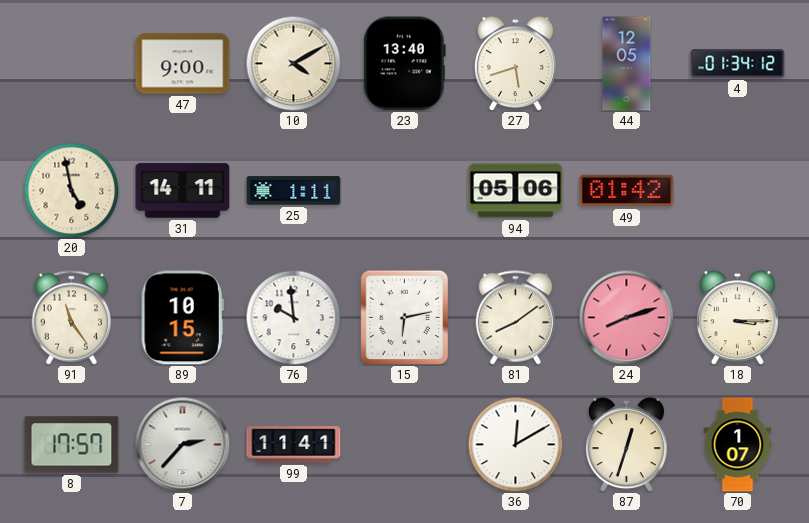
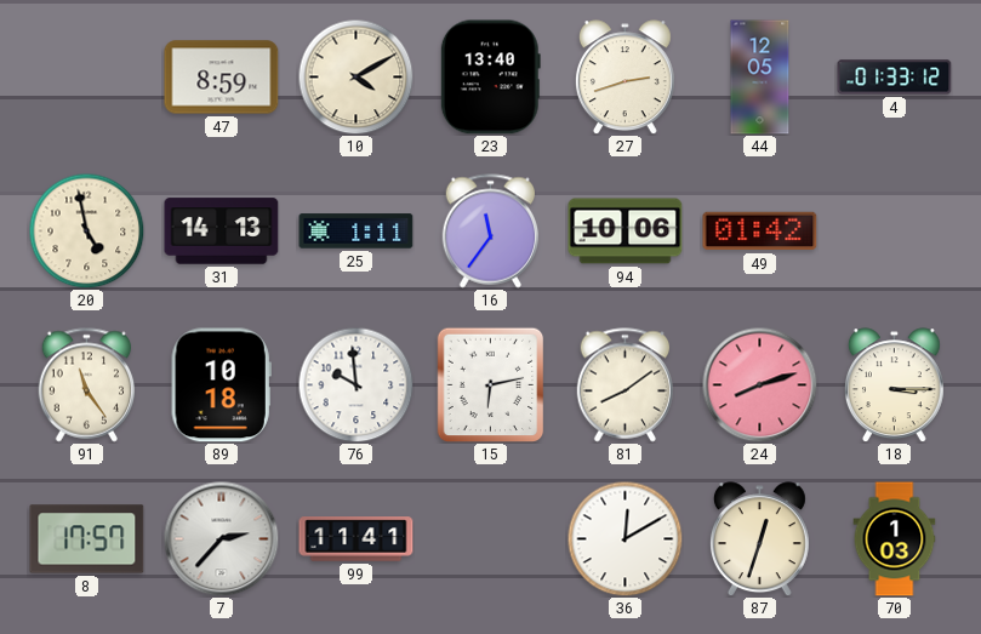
47: 9:00 -> 8:59
27: 5:42 -> 2:42
4: 01:34 -> 01:33
31: 14:11 -> 14:13
16: none -> 11:36
94: 05:06 -> 10:06
89: 10:15 -> 10:18
70: 1:07 -> 1:03
